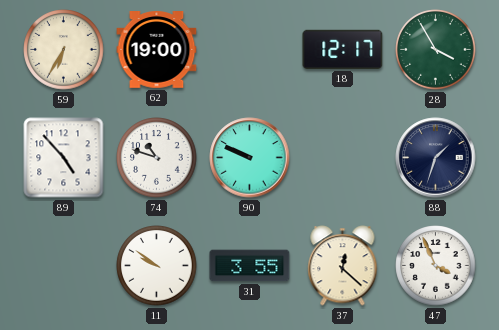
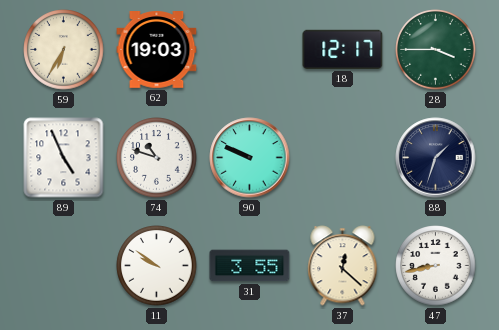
62: 19:00 -> 19:03
28: 3:55 -> 3:45
89: 4:53 -> 4:56
47: 3:56 -> 8:43
